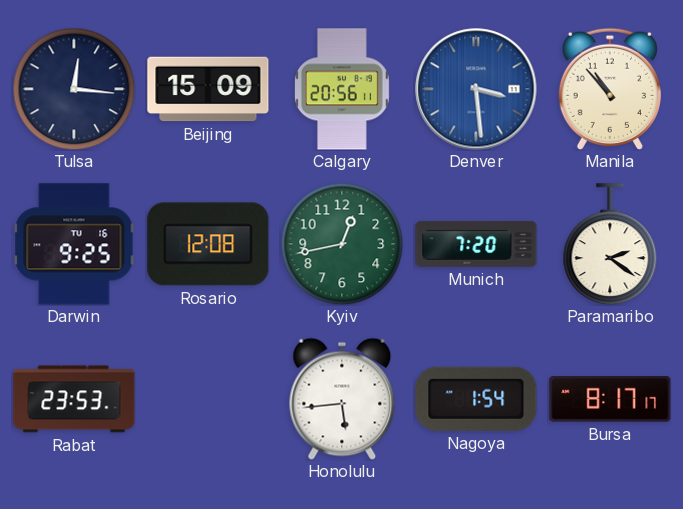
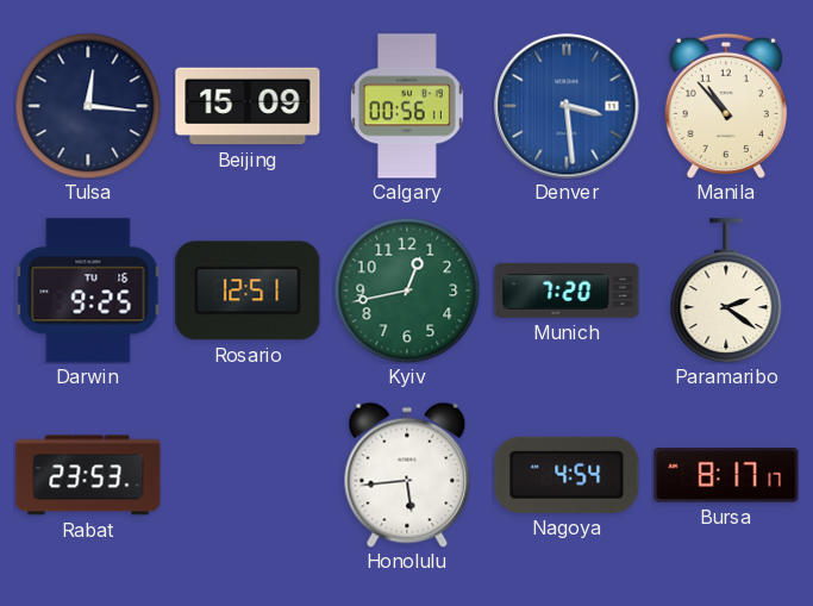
Calgary: 20:56 -> 00:56
Rosario: 12:08 -> 12:51
Nagoya: 1:54 -> 4:54
